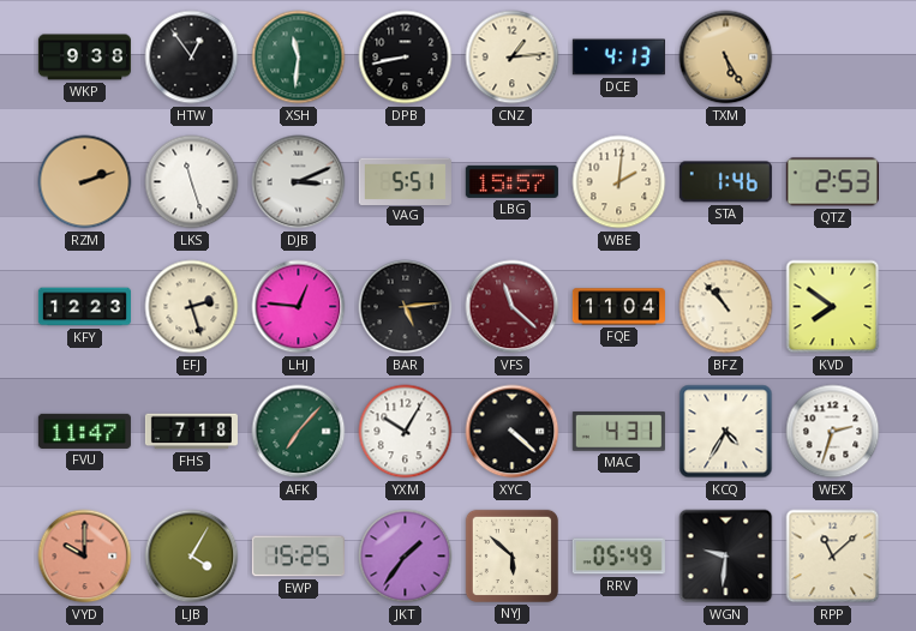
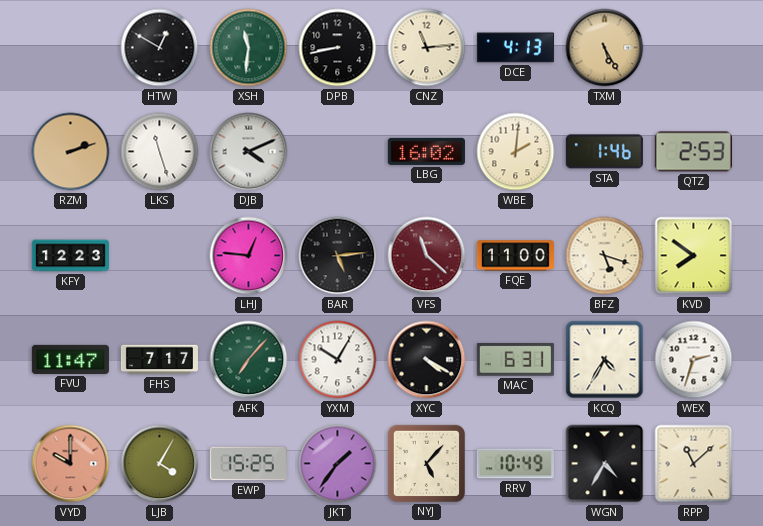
WKP: 9:38 -> none
HTW: 12:54 -> 12:50
CNZ: 1:14 -> 11:14
DJB: 3:11 -> 4:11
VAG: 5:51 -> none
LBG: 15:57 -> 16:02
EFJ: 2:27 -> none
FQE: 11:04 -> 11:00
BFZ: 10:53 -> 5:18
FHS: 7:18 -> 7:17
XYC: 4:22 -> 4:20
MAC: 4:31 -> 6:31
NYJ: 5:52 -> 5:07
RRV: 05:49 -> 10:49
WGN: 9:31 -> 4:35
